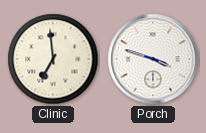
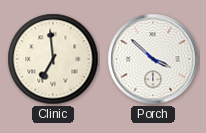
Porch: 3:48 -> 3:52
